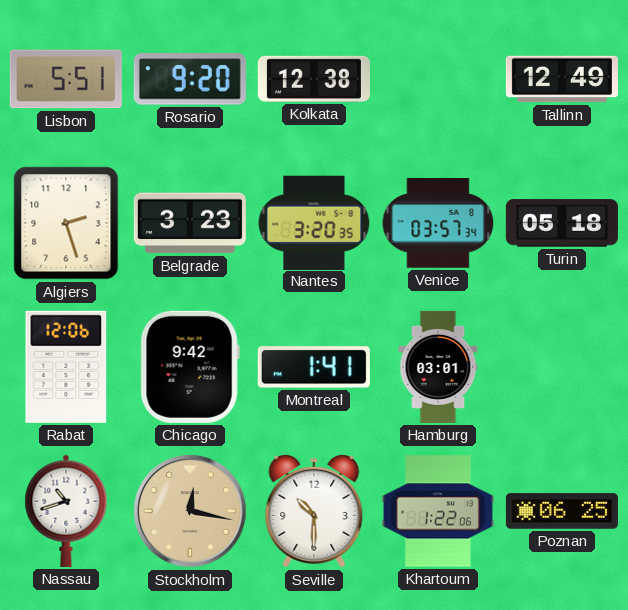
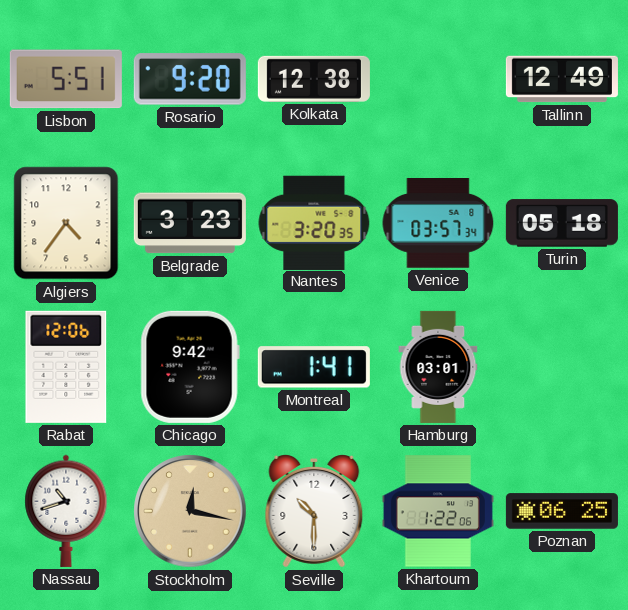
Algiers: 2:27 -> 4:36
